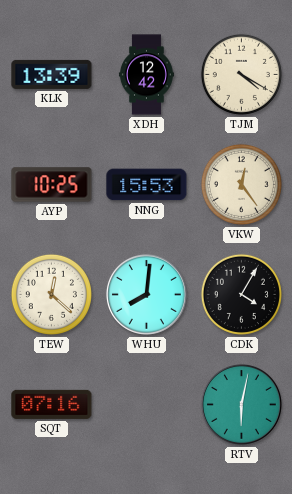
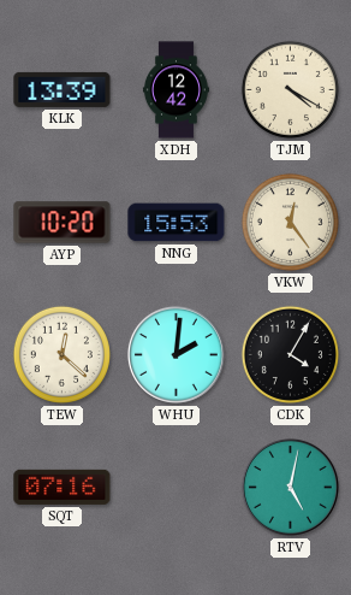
AYP: 10:25 -> 10:20
WHU: 8:01 -> 2:01
RTV: 6:02 -> 5:02
